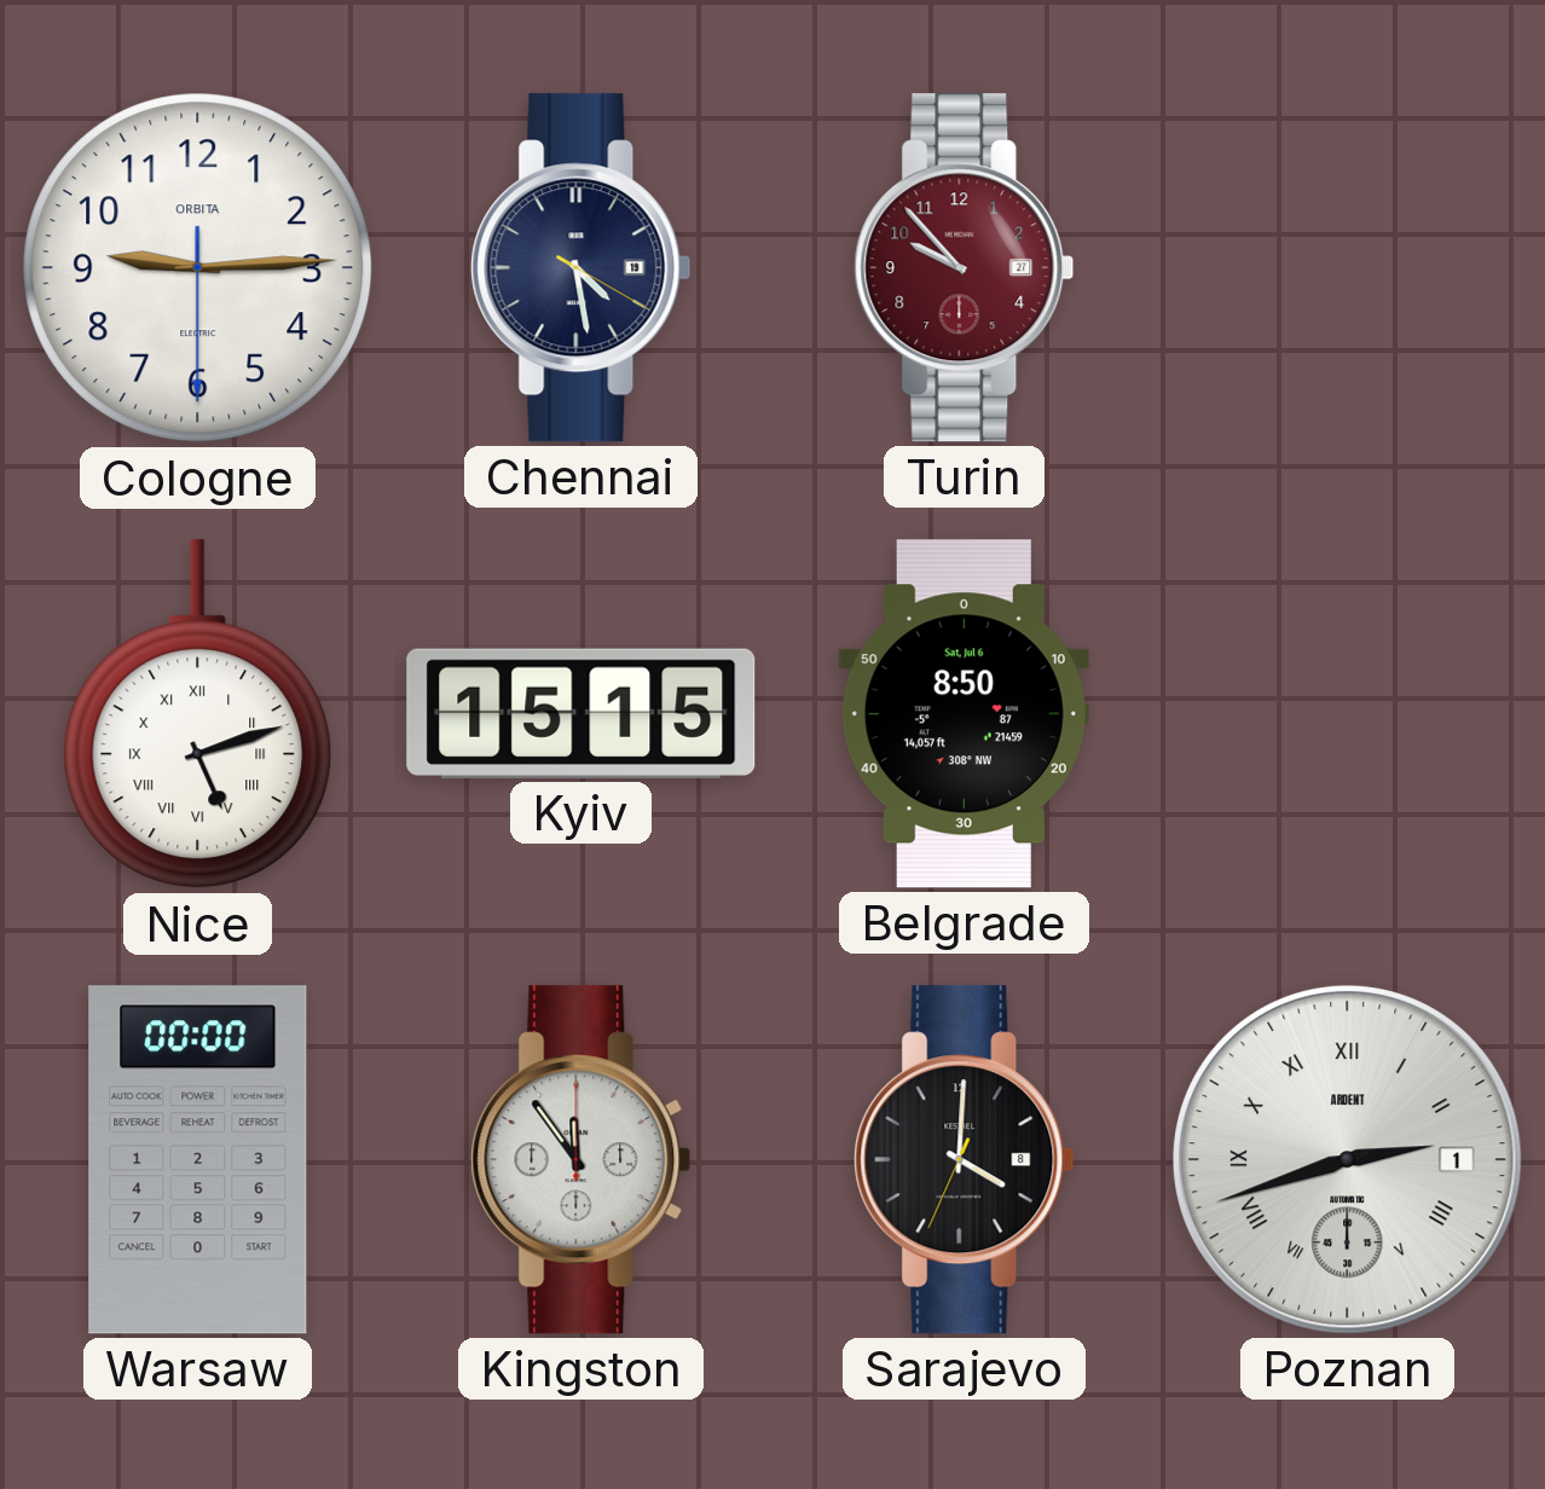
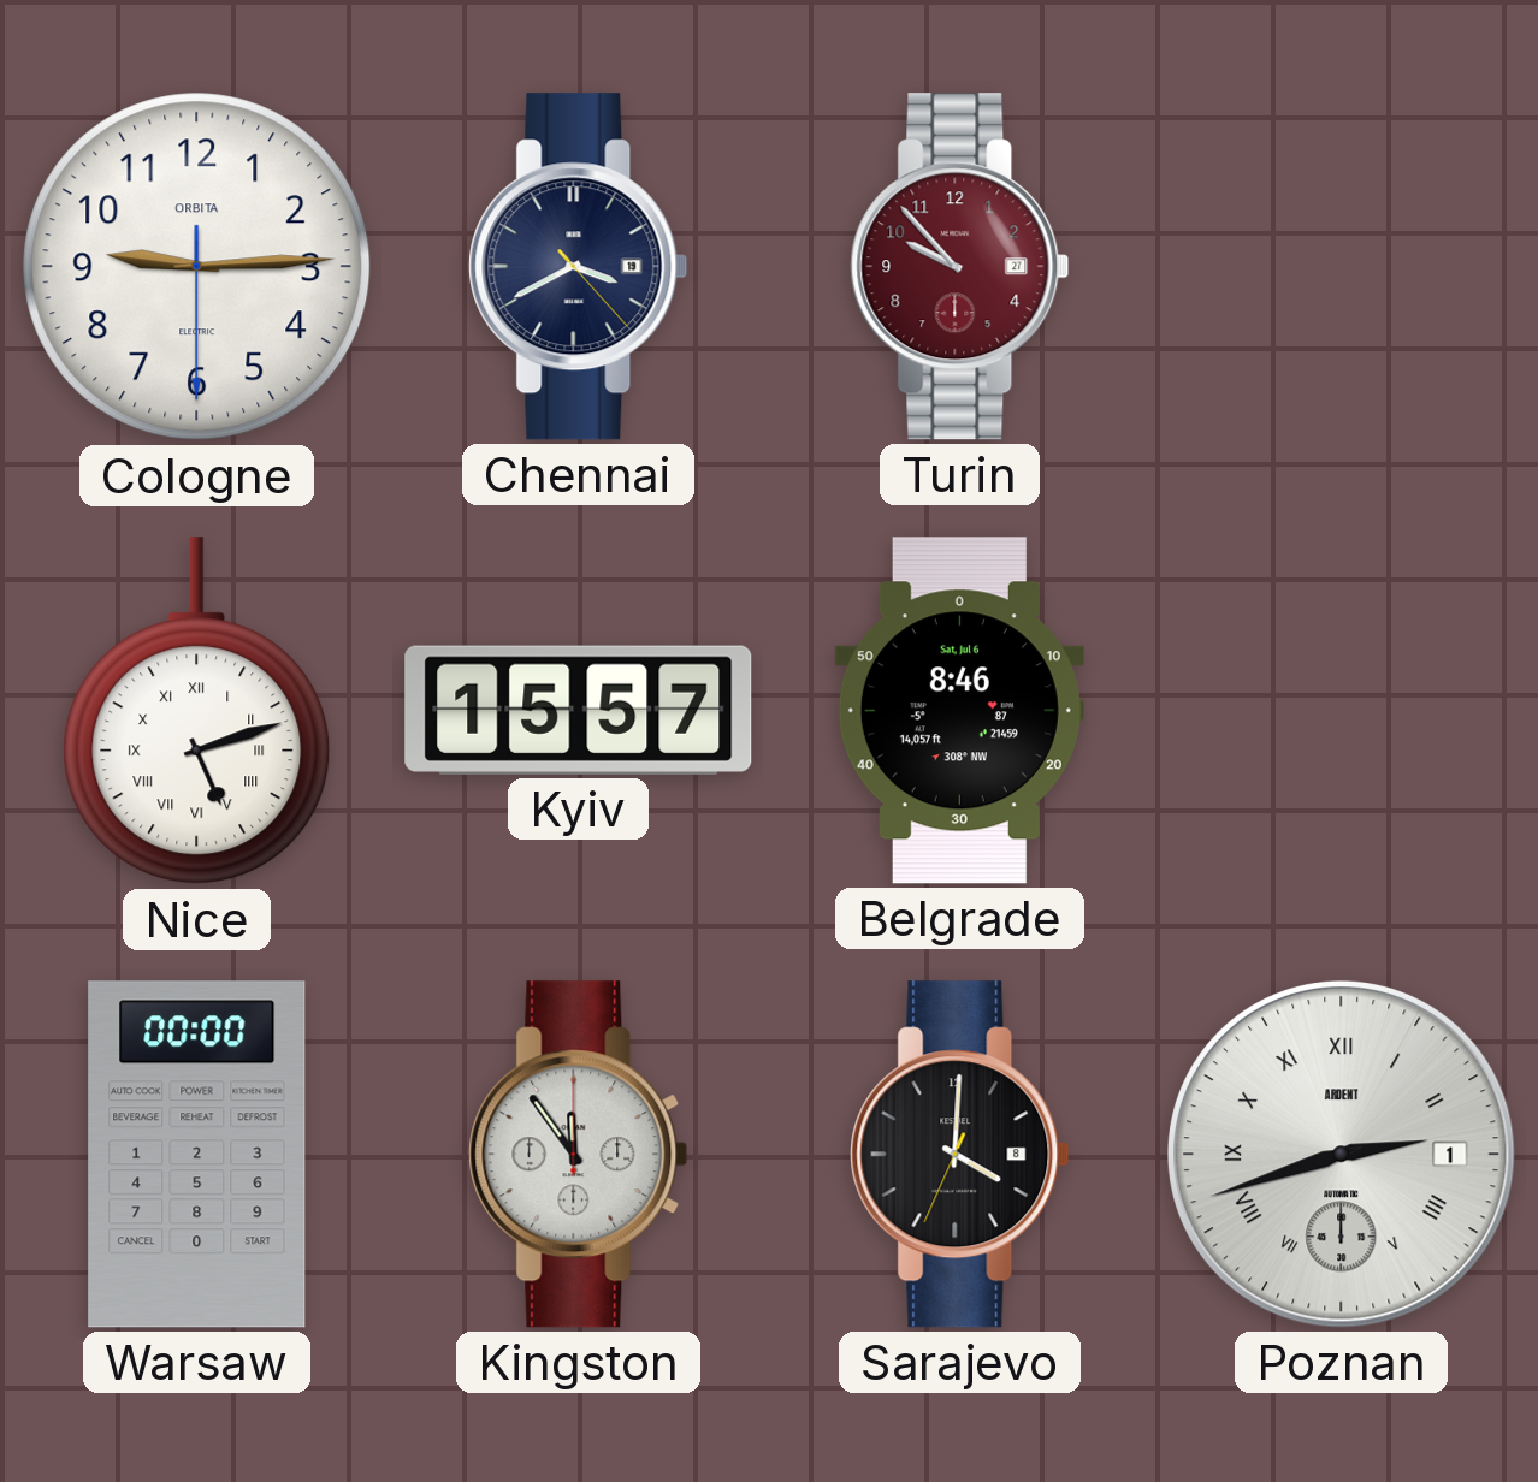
Chennai: 4:28 -> 3:40
Kyiv: 15:15 -> 15:57
Belgrade: 8:50 -> 8:46
